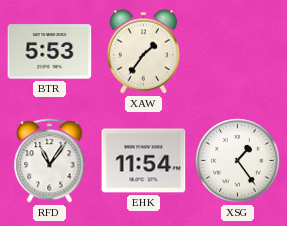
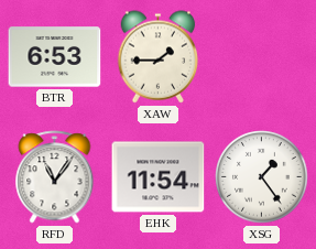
BTR: 5:53 -> 6:53
XAW: 1:36 -> 1:45
